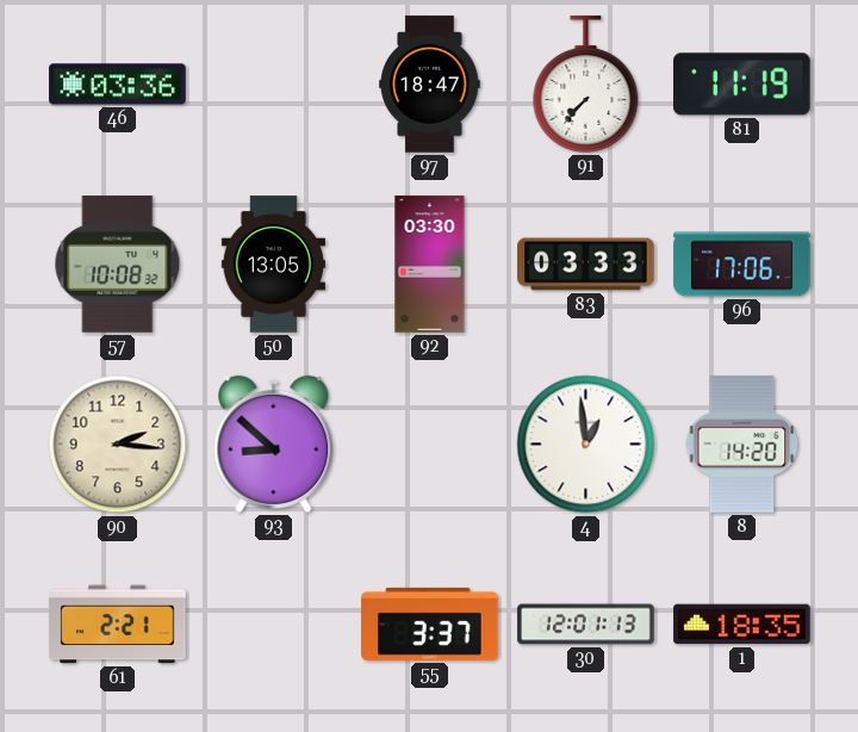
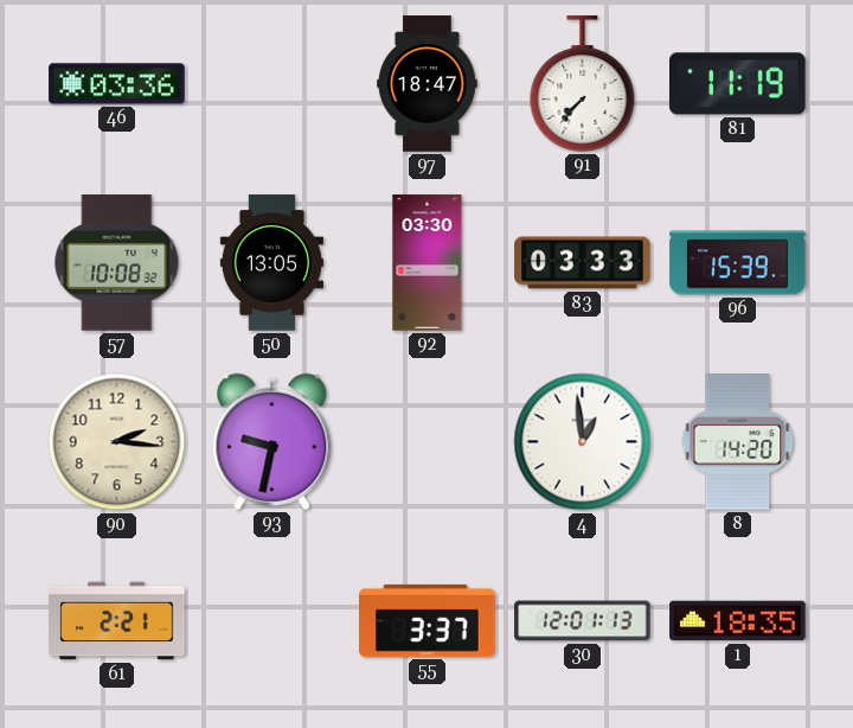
96: 17:06 -> 15:39
93: 8:52 -> 9:32
